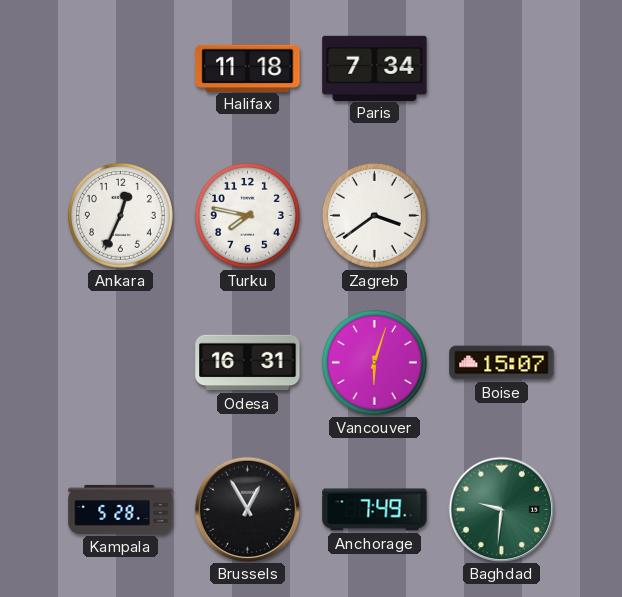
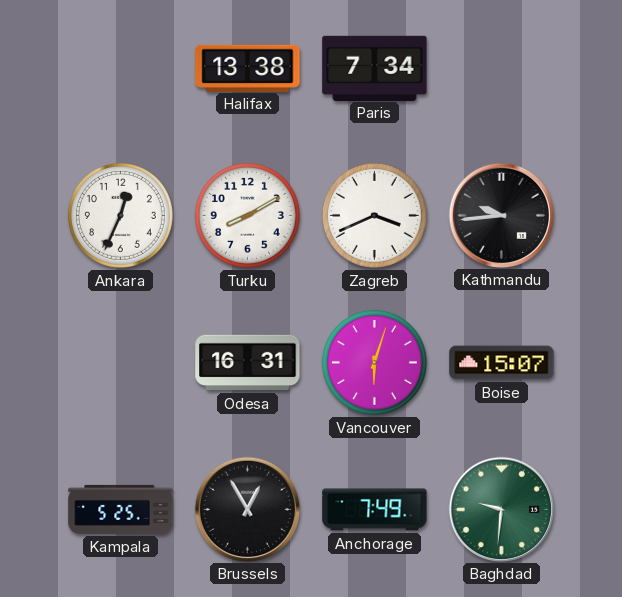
Halifax: 11:18 -> 13:38
Turku: 7:47 -> 8:10
Zagreb: 3:39 -> 3:41
Kathmandu: none -> 9:44
Kampala: 5:28 -> 5:25
